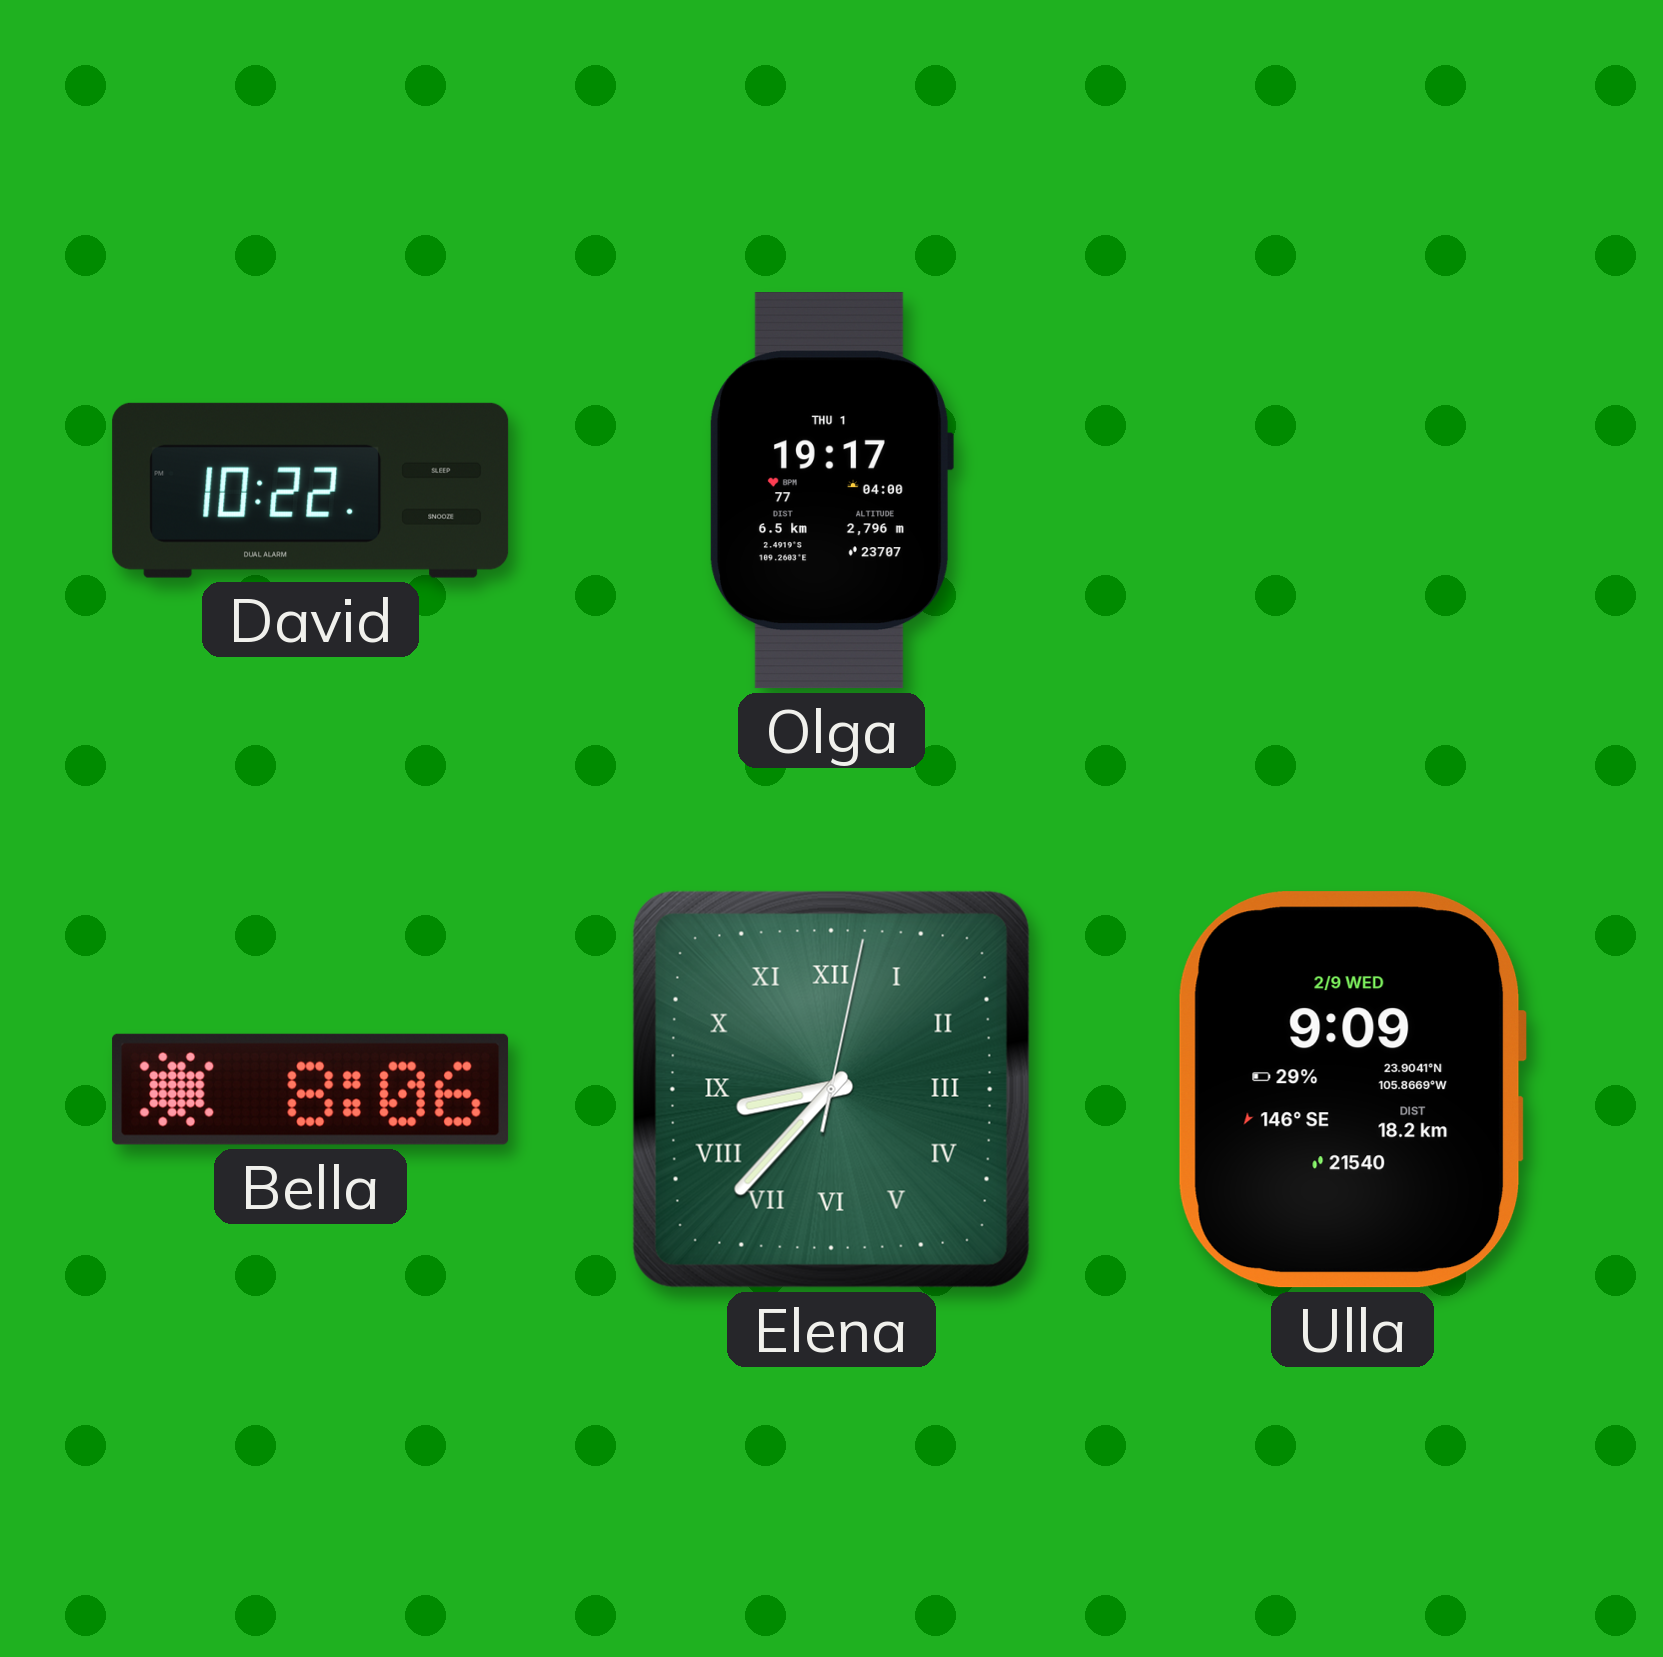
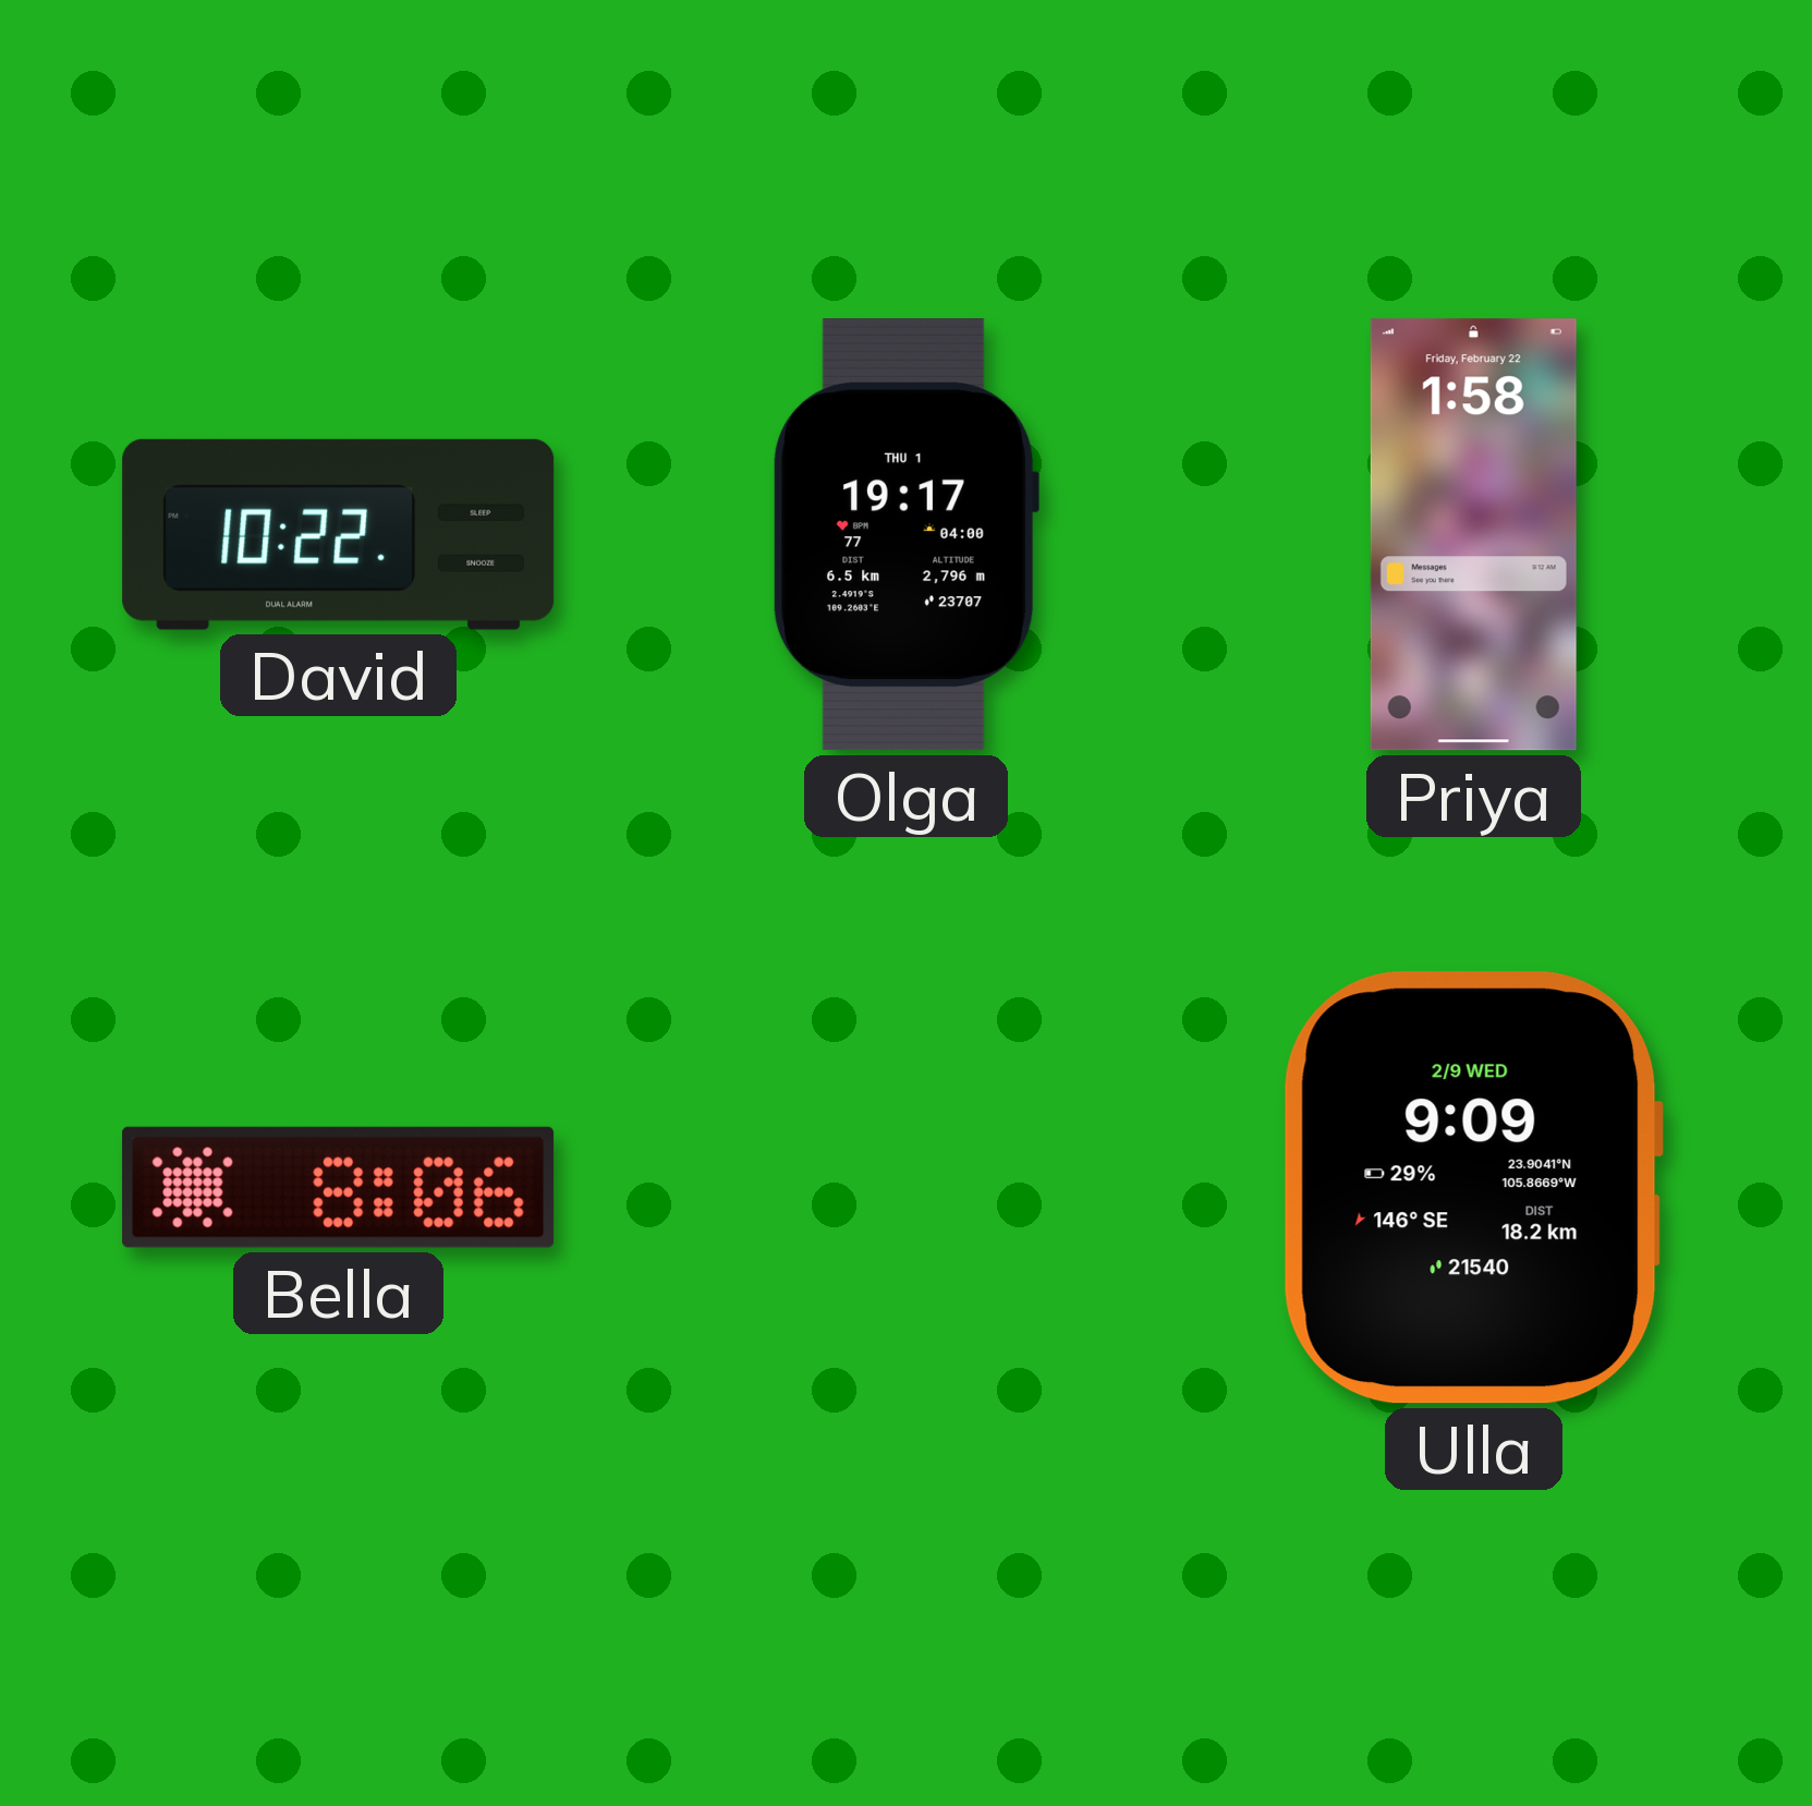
Priya: none -> 1:58
Elena: 8:37 -> none
